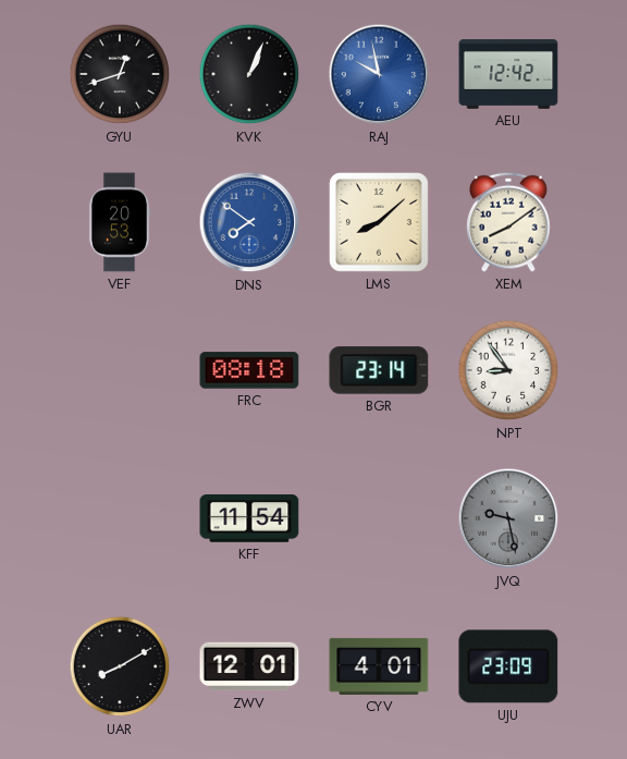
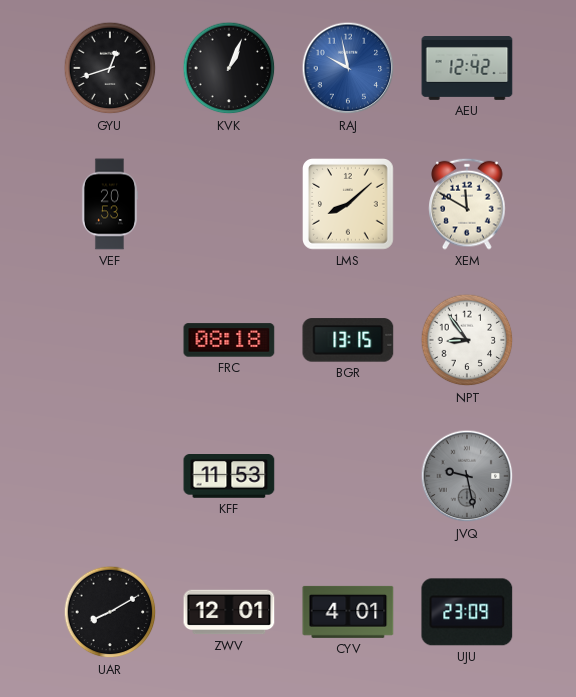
DNS: 7:51 -> none
XEM: 8:09 -> 11:50
BGR: 23:14 -> 13:15
KFF: 11:54 -> 11:53
